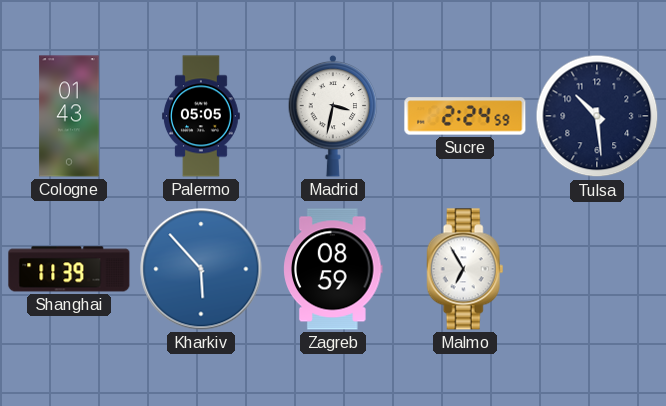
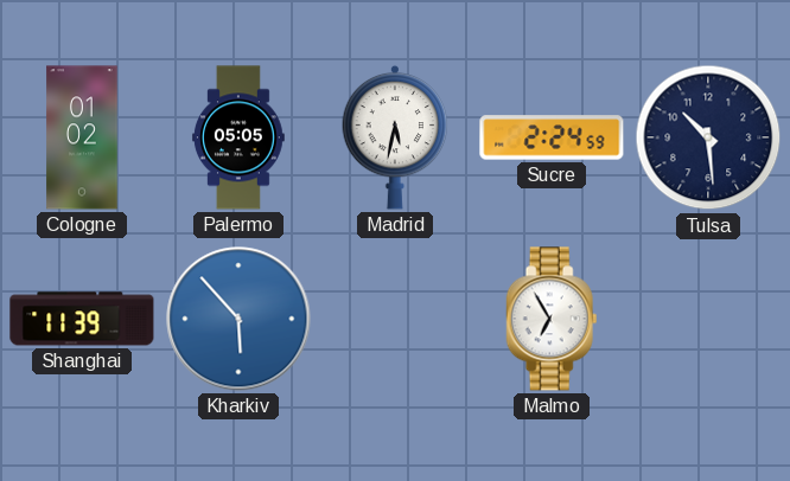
Cologne: 01:43 -> 01:02
Madrid: 3:32 -> 5:32
Zagreb: 08:59 -> none
